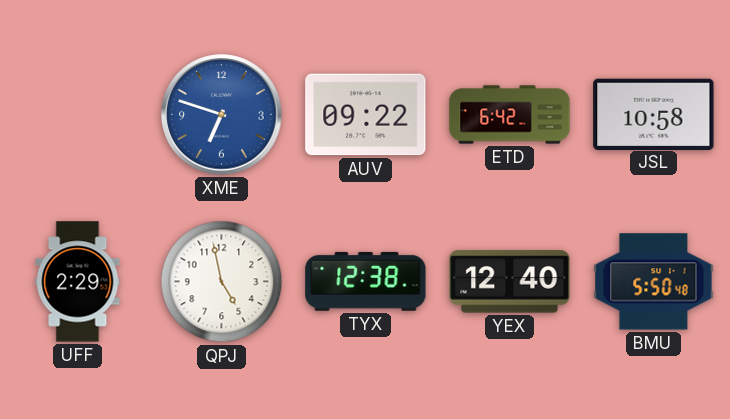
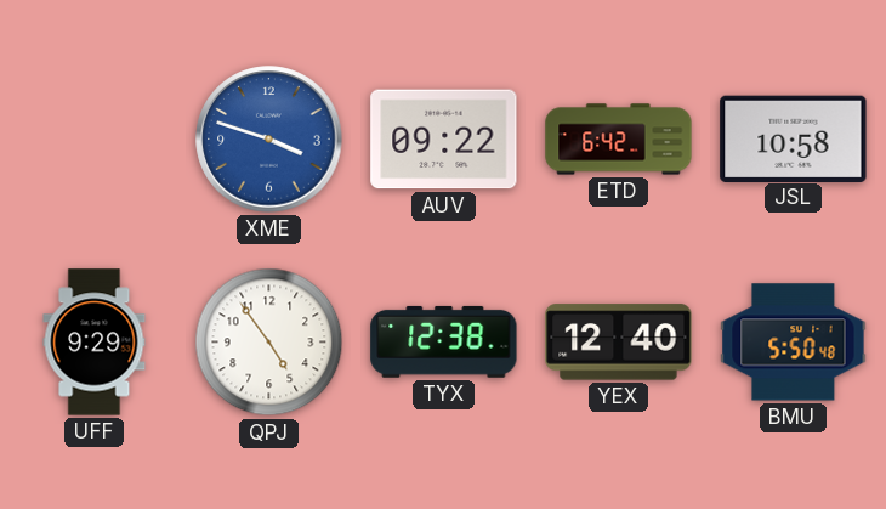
XME: 6:48 -> 3:48
UFF: 2:29 -> 9:29
QPJ: 4:58 -> 4:54
